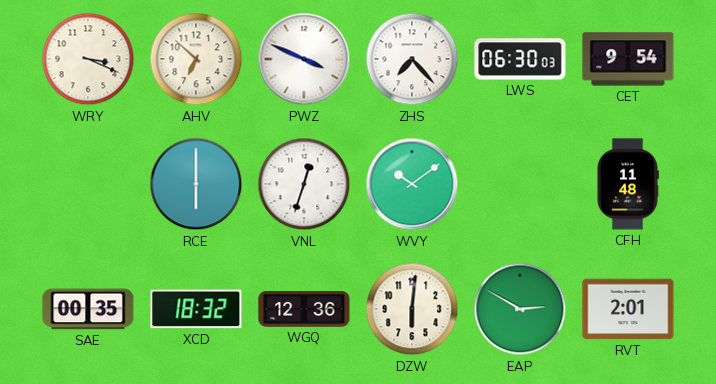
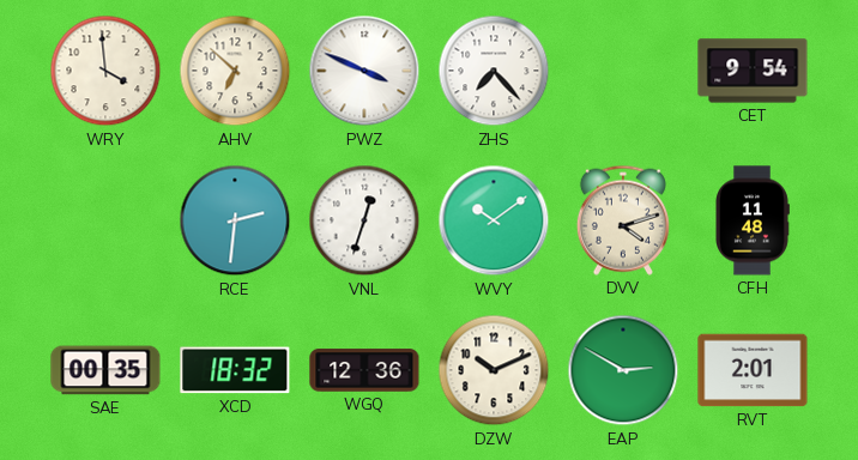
WRY: 3:19 -> 3:59
LWS: 06:30 -> none
RCE: 6:00 -> 2:31
DVV: none -> 4:12
DZW: 6:01 -> 10:11
